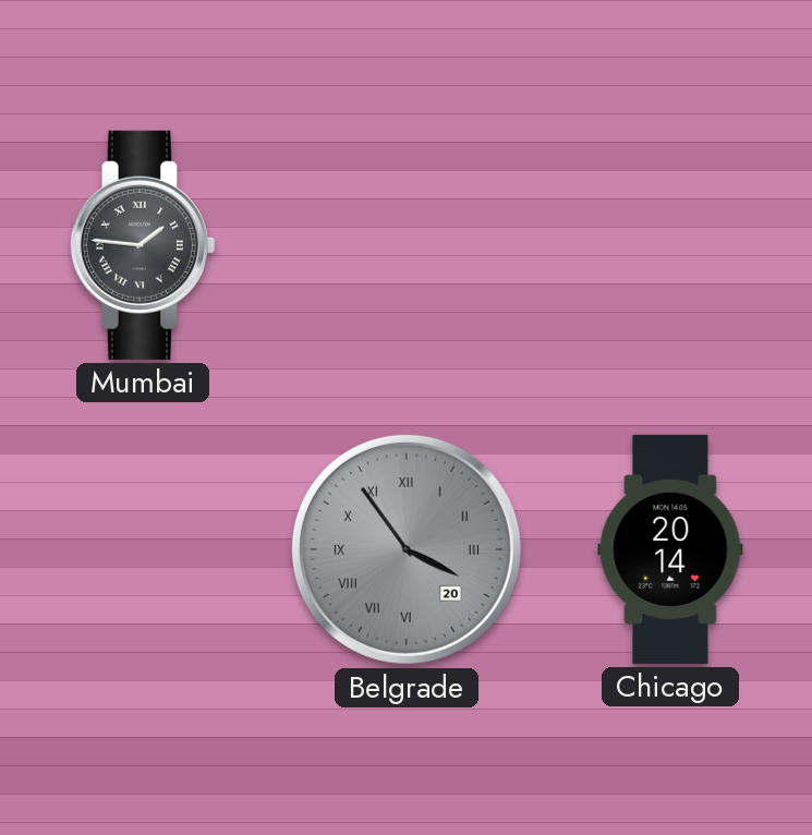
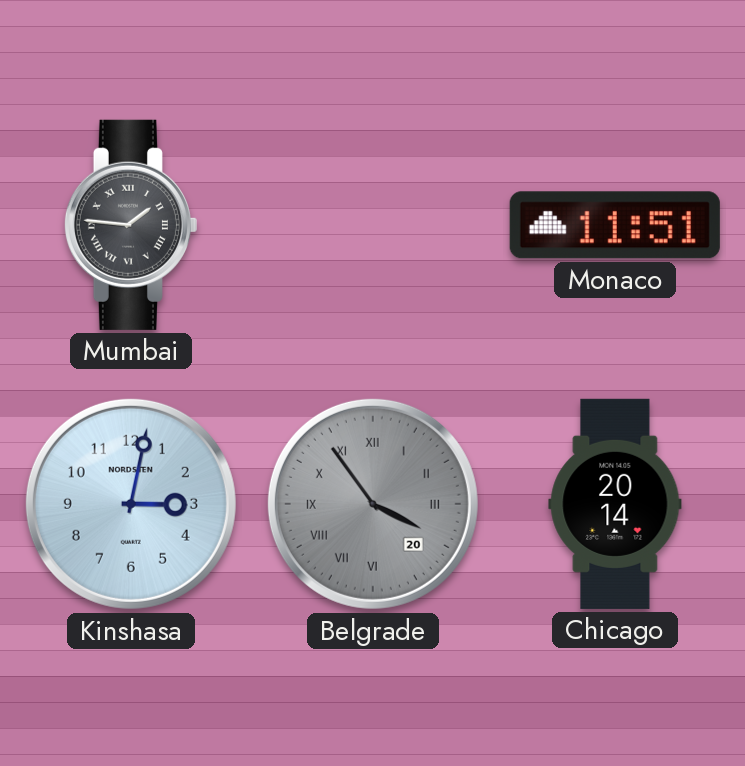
Monaco: none -> 11:51
Kinshasa: none -> 3:02
